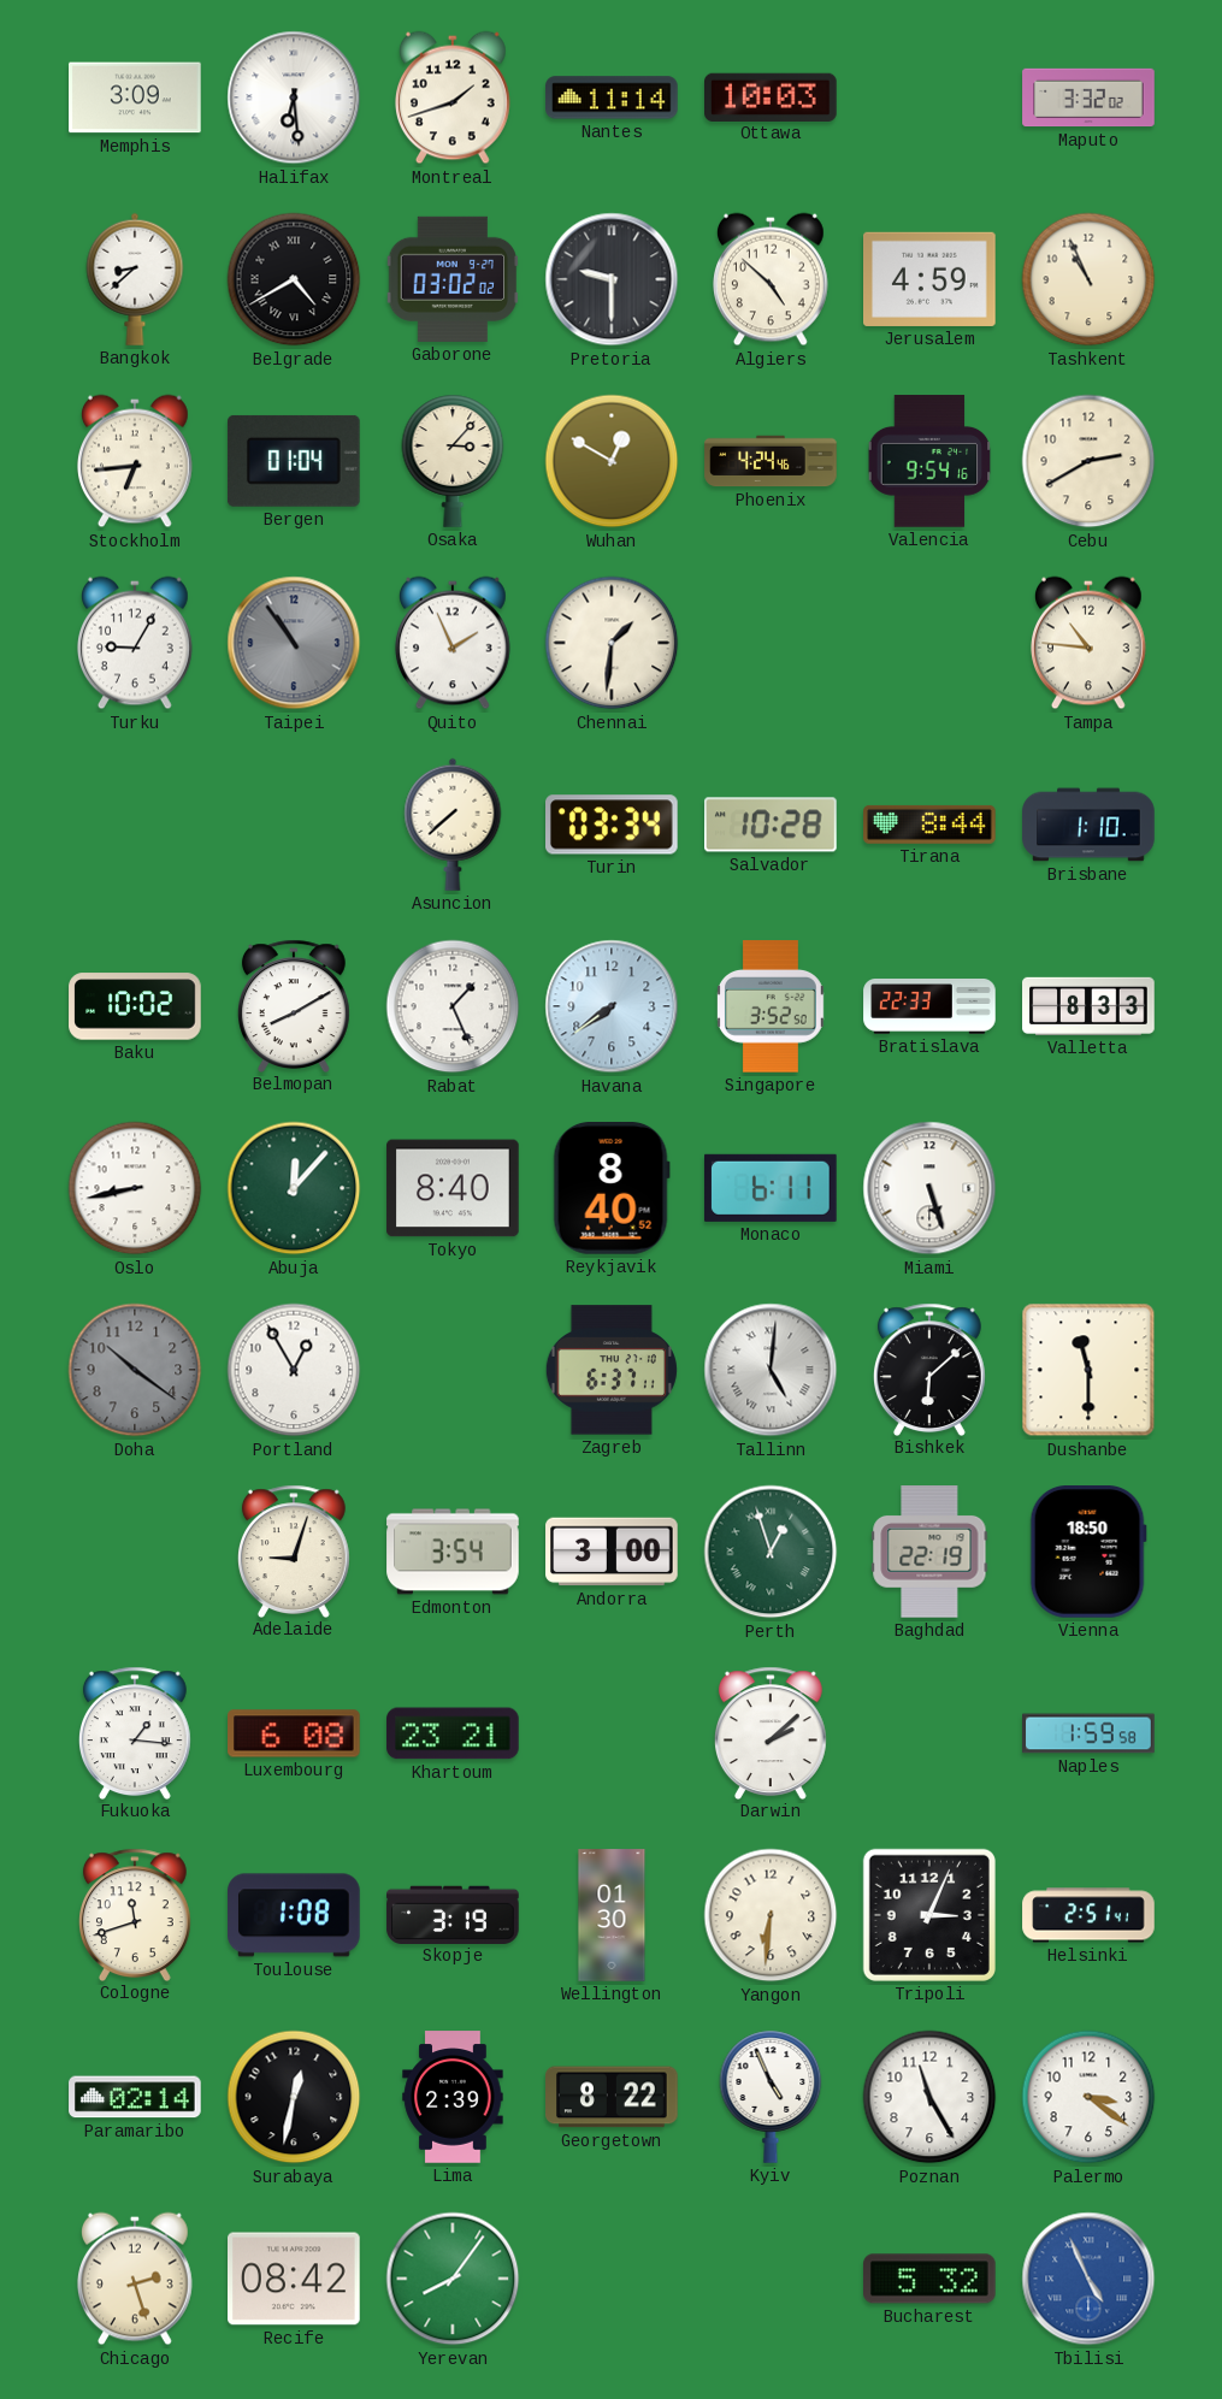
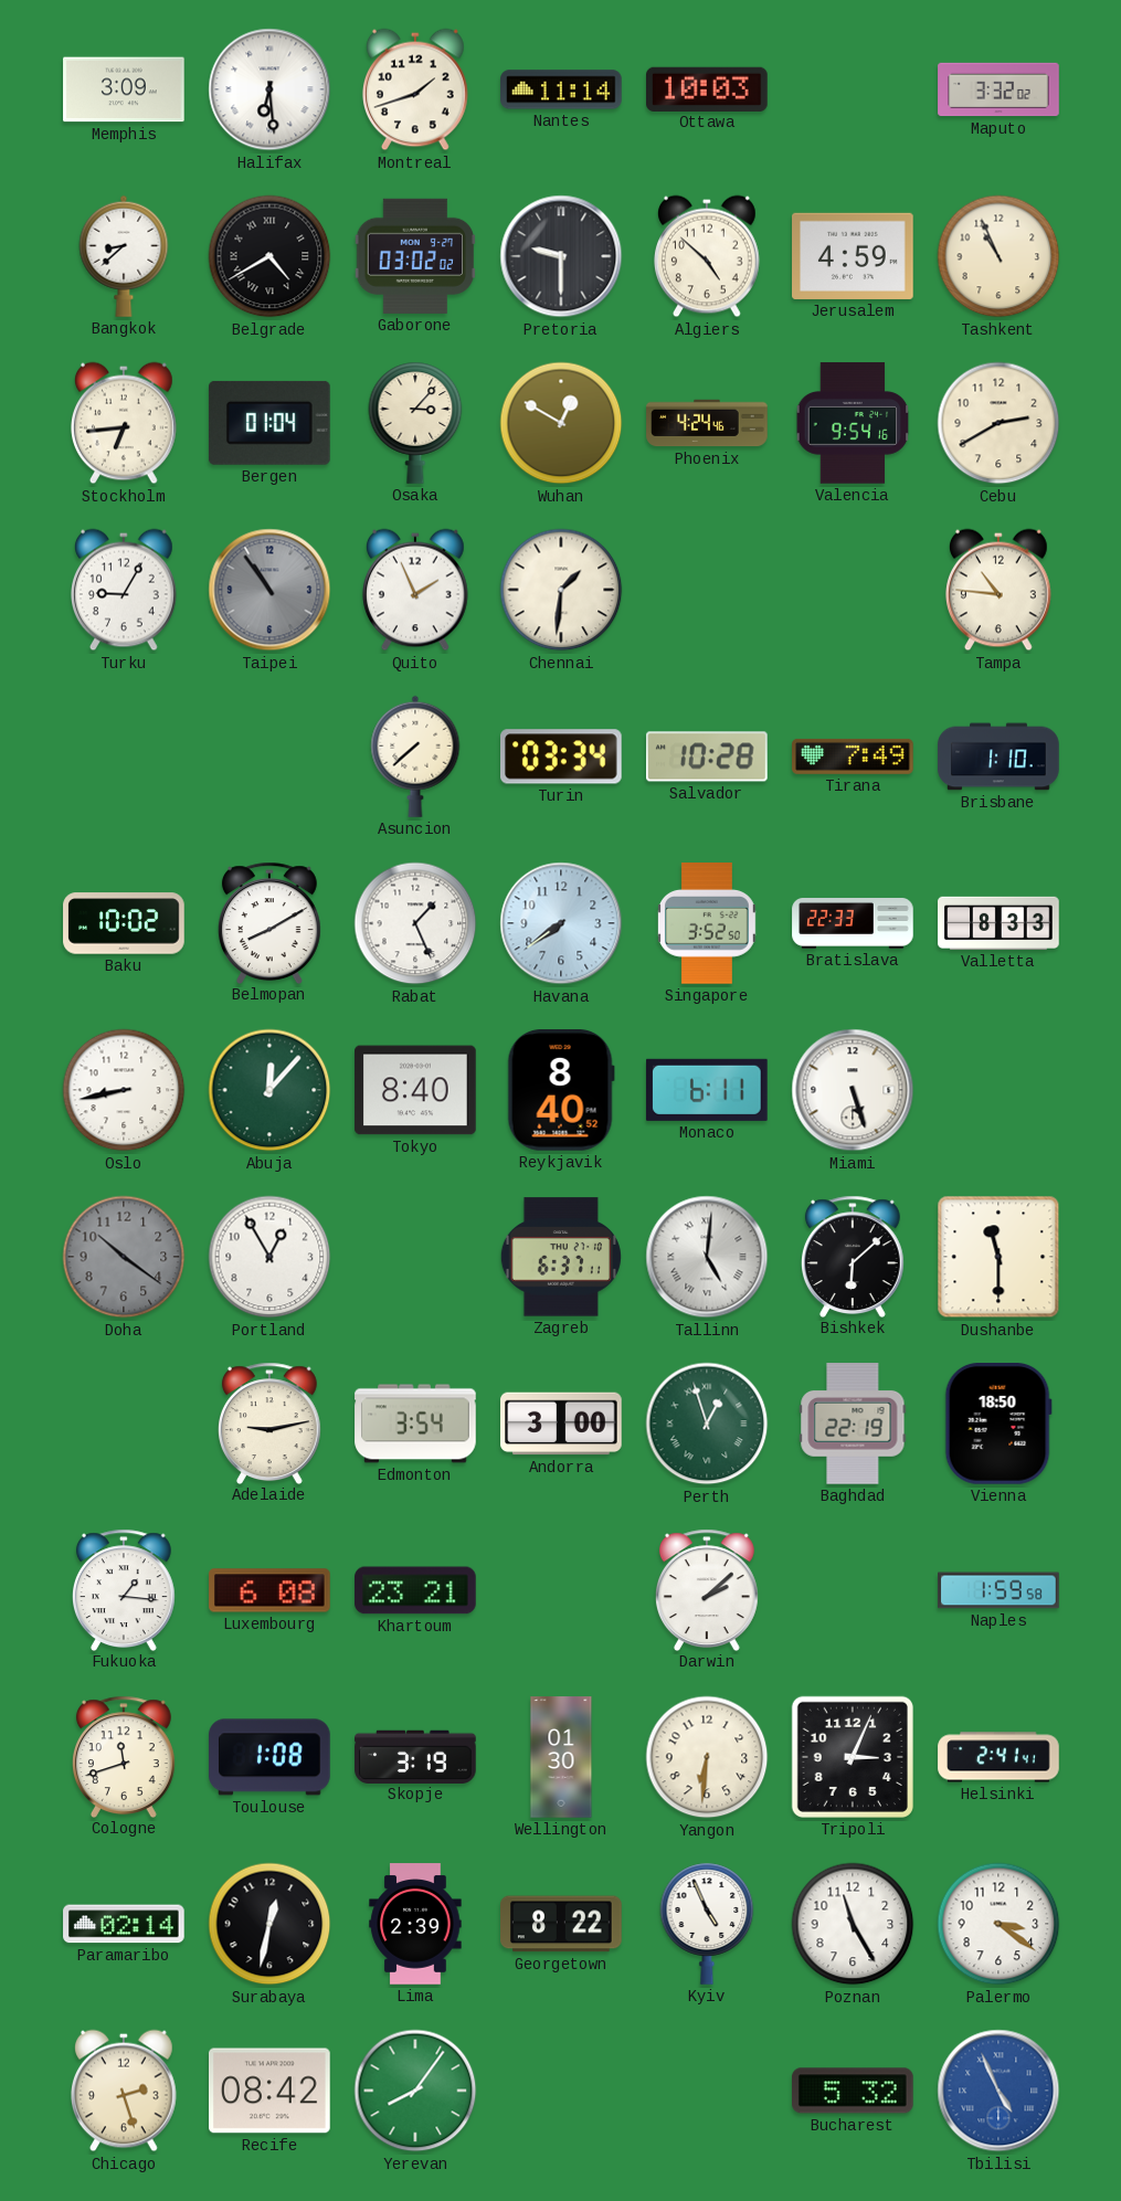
Tirana: 8:44 -> 7:49
Adelaide: 9:03 -> 9:13
Helsinki: 2:51 -> 2:41
